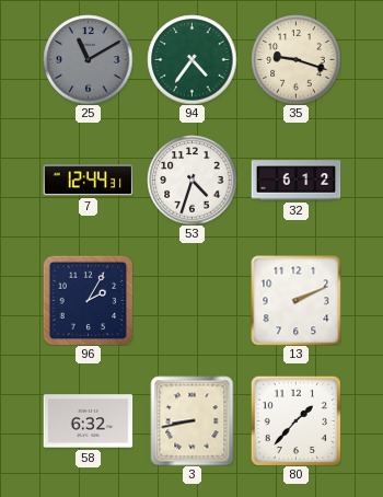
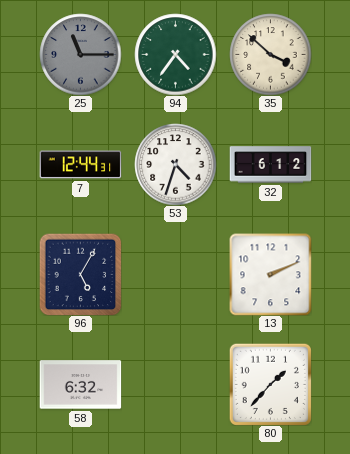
25: 11:10 -> 11:15
35: 9:18 -> 3:52
96: 2:05 -> 5:05
3: 8:43 -> none
